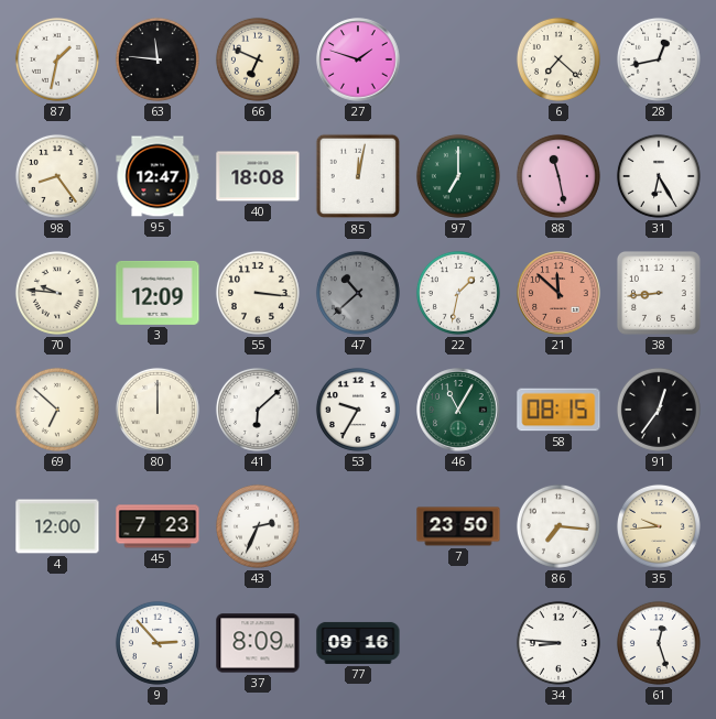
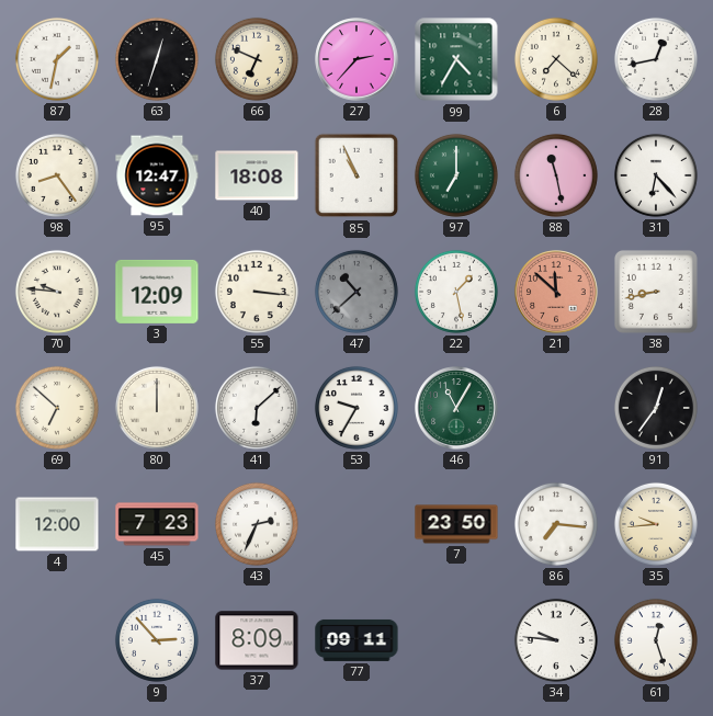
63: 11:46 -> 12:33
27: 1:48 -> 2:37
99: none -> 4:35
85: 12:02 -> 10:56
31: 6:25 -> 6:23
22: 1:32 -> 1:28
38: 8:44 -> 8:43
58: 08:15 -> none
77: 09:16 -> 09:11
34: 8:46 -> 9:46
